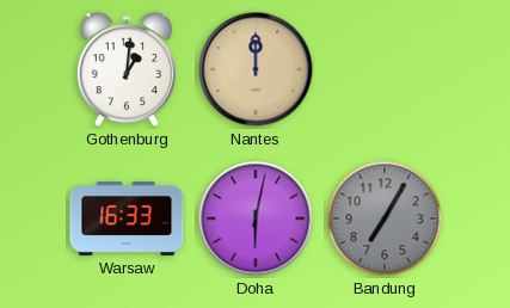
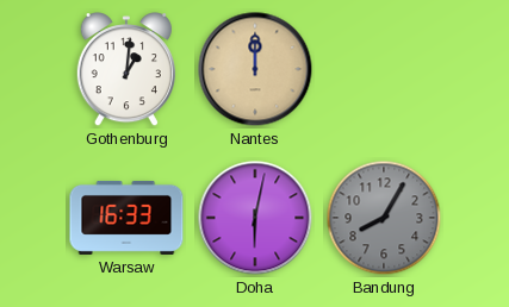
Bandung: 7:05 -> 8:05
